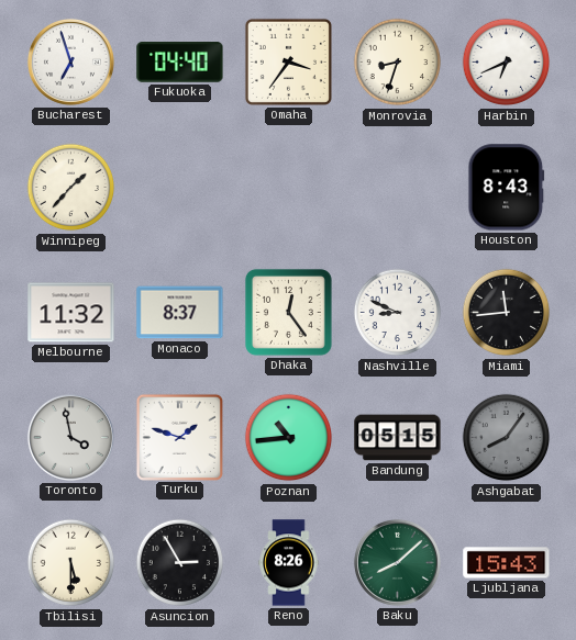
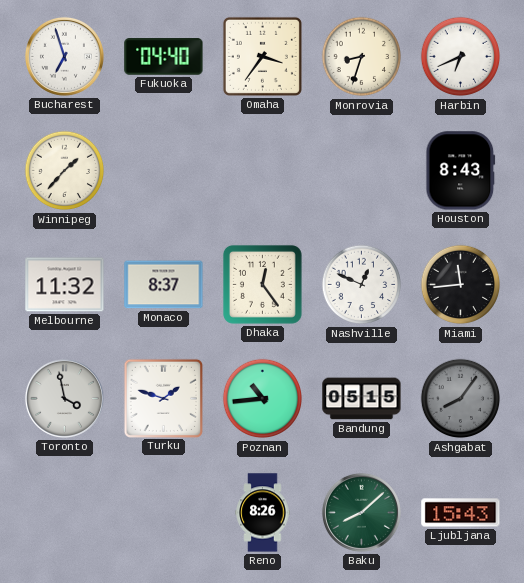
Nashville: 8:49 -> 12:49
Tbilisi: 5:30 -> none
Asuncion: 2:55 -> none
